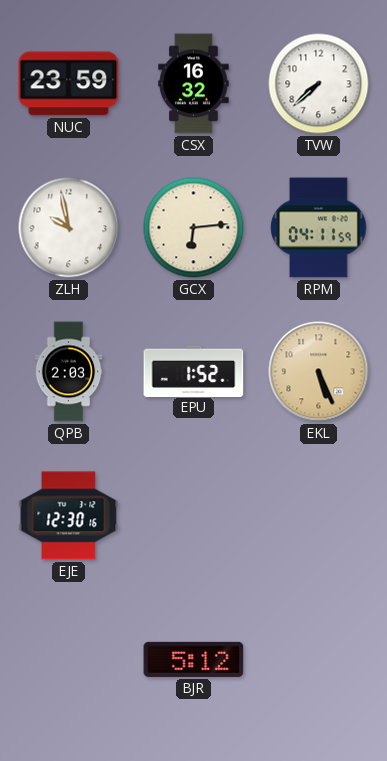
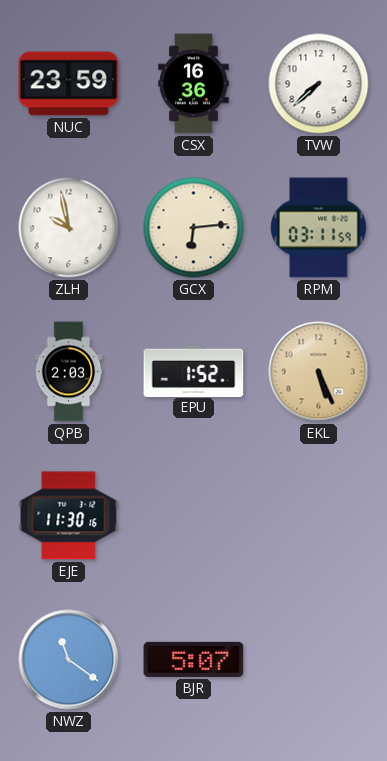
CSX: 16:32 -> 16:36
RPM: 04:11 -> 03:11
EJE: 12:30 -> 11:30
NWZ: none -> 11:21
BJR: 5:12 -> 5:07
